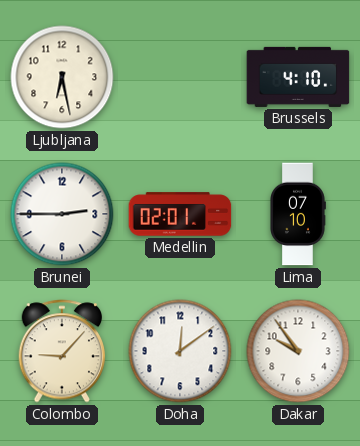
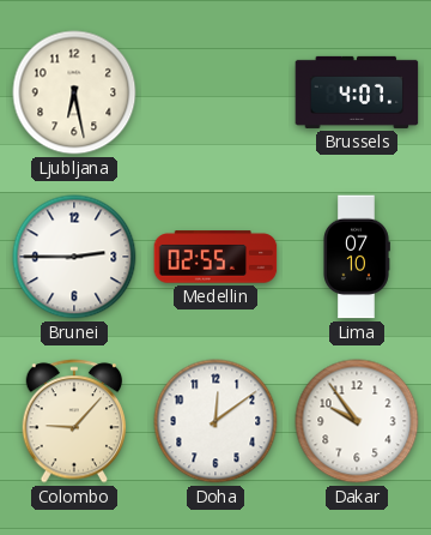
Brussels: 4:10 -> 4:07
Medellin: 02:01 -> 02:55
